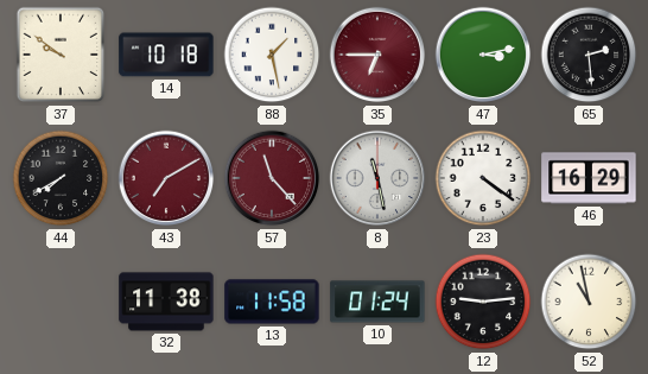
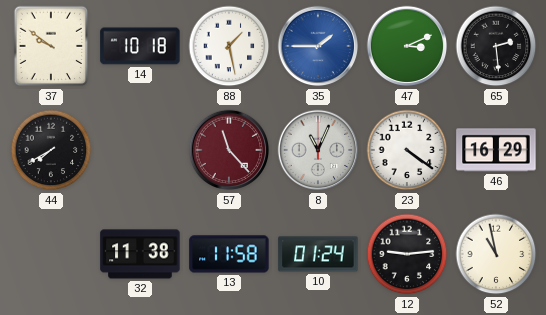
35: 6:45 -> 1:45
35 dial: burgundy -> blue
47: 3:13 -> 3:11
43: 7:10 -> none
8: 11:28 -> 11:04
